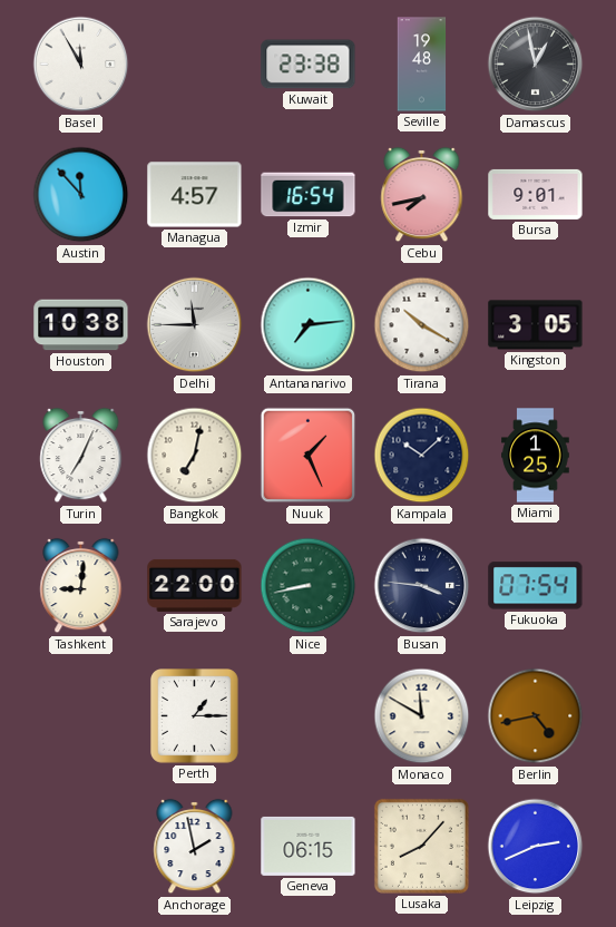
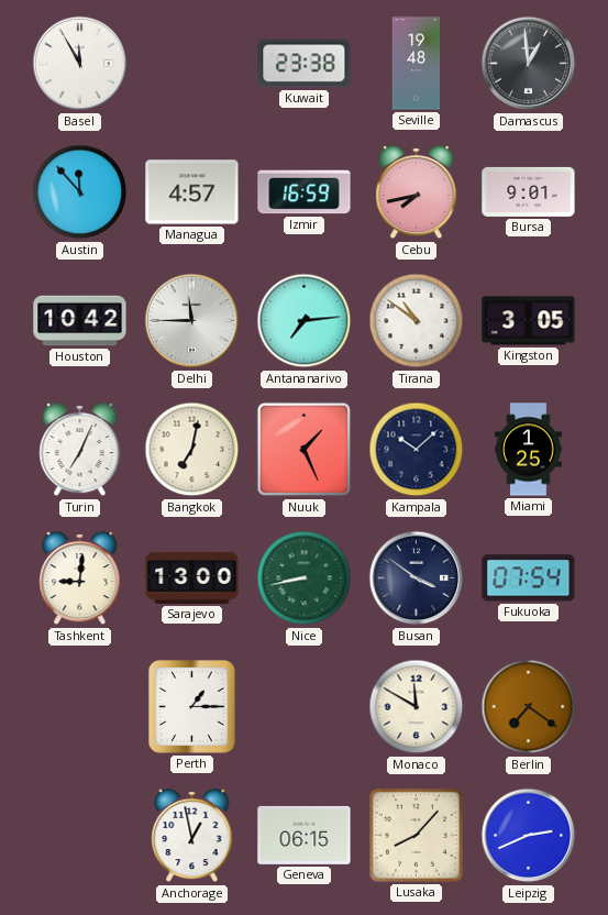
Damascus: 12:58 -> 12:59
Izmir: 16:54 -> 16:59
Houston: 10:38 -> 10:42
Tirana: 10:20 -> 10:51
Sarajevo: 22:00 -> 13:00
Busan: 3:46 -> 3:51
Berlin: 4:43 -> 7:21
Anchorage: 1:58 -> 12:58
